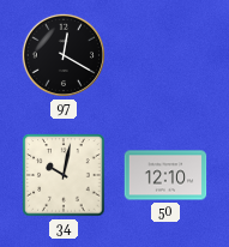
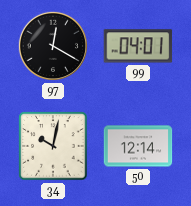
99: none -> 04:01
50: 12:10 -> 12:14
